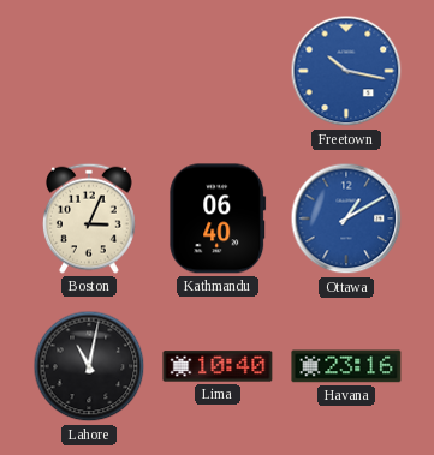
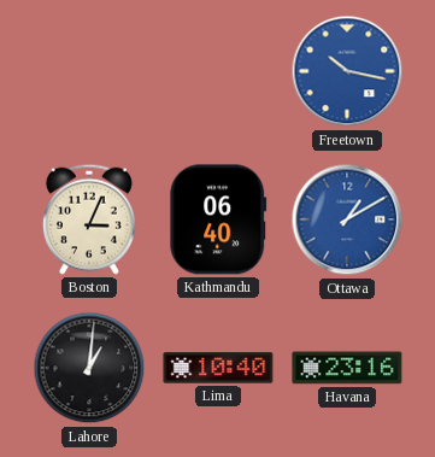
Lahore: 11:02 -> 1:01
